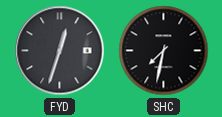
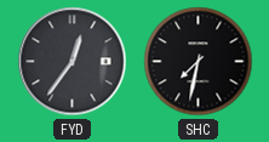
FYD: 12:33 -> 12:36
